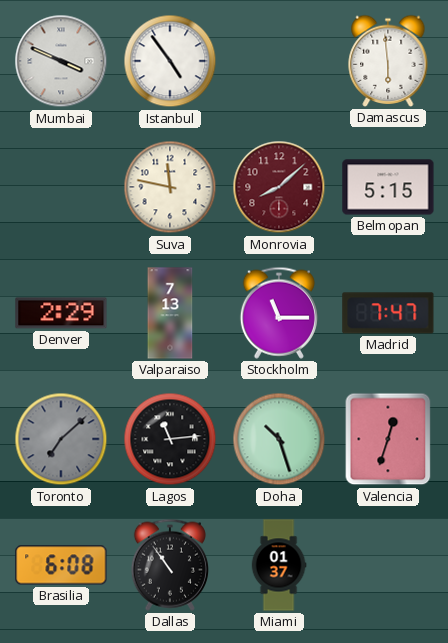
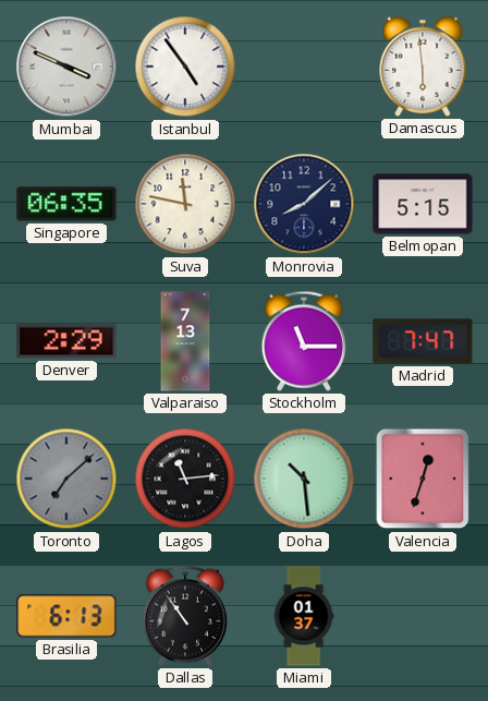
Singapore: none -> 06:35
Monrovia dial: burgundy -> navy
Doha: 10:27 -> 10:29
Brasilia: 6:08 -> 6:13
